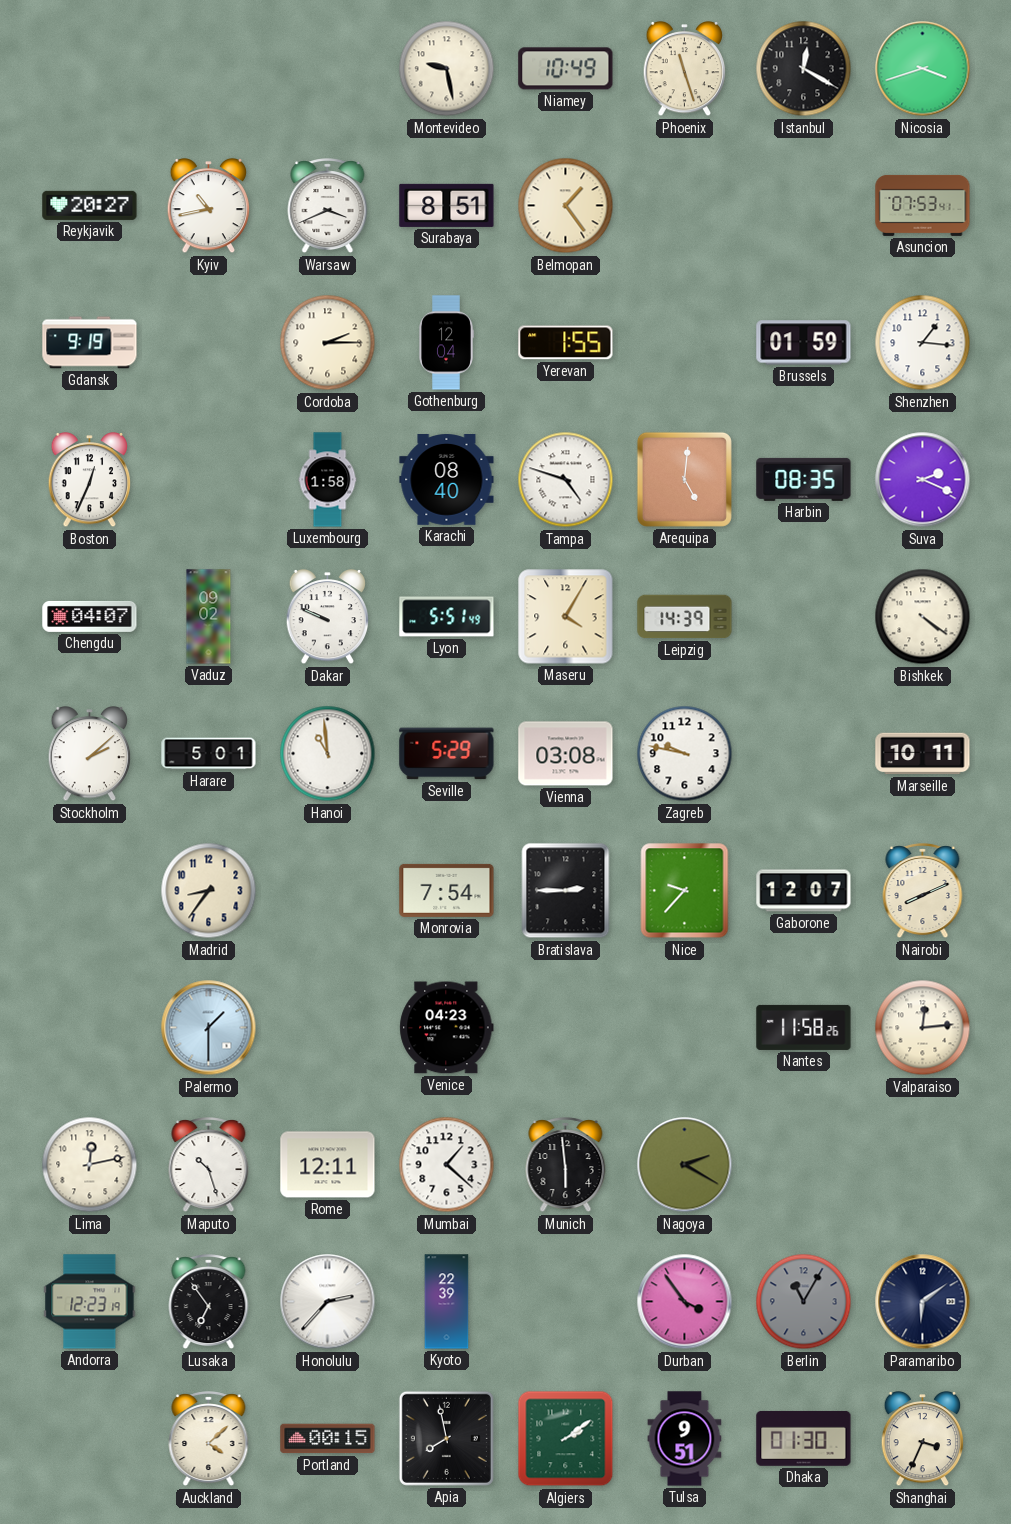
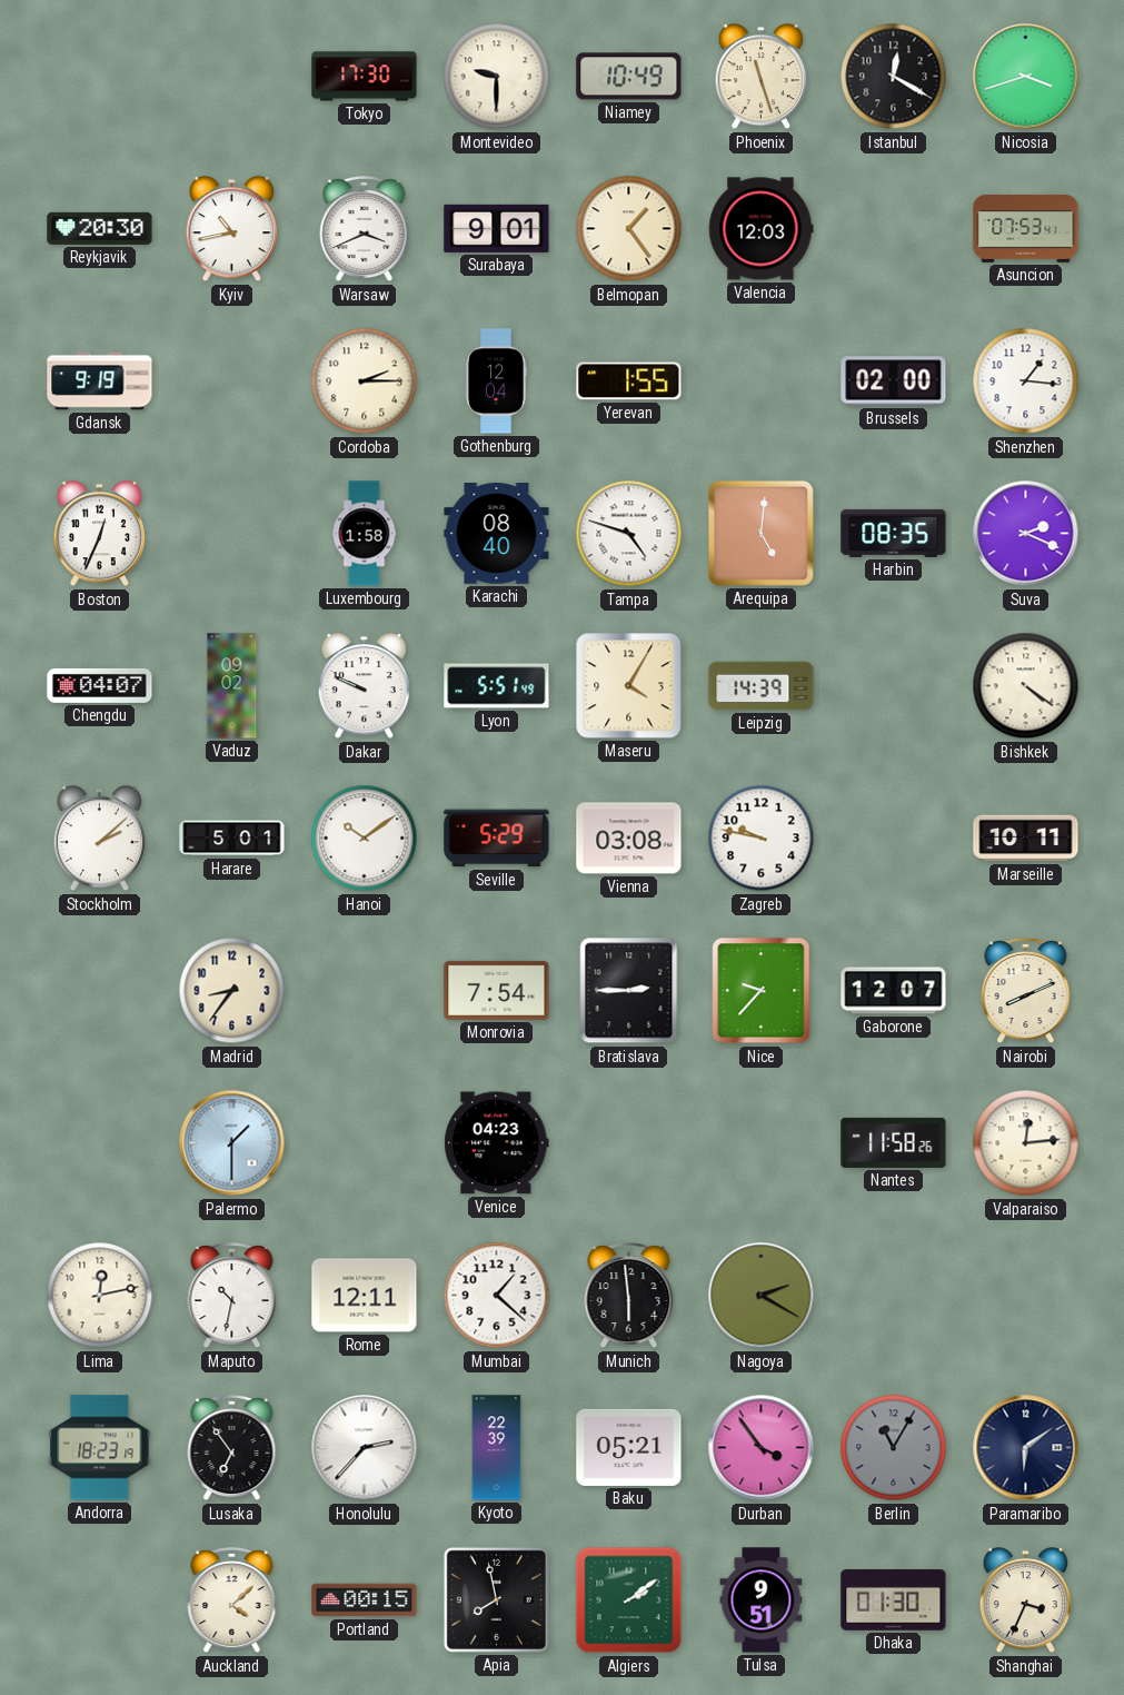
Tokyo: none -> 17:30
Montevideo: 9:28 -> 9:30
Reykjavik: 20:27 -> 20:30
Surabaya: 8:51 -> 9:01
Valencia: none -> 12:03
Brussels: 01:59 -> 02:00
Hanoi: 10:59 -> 10:09
Maputo: 10:27 -> 10:32
Andorra: 12:23 -> 18:23
Baku: none -> 05:21
